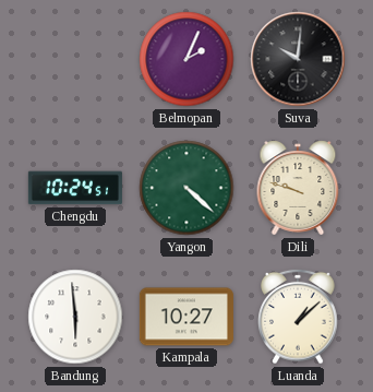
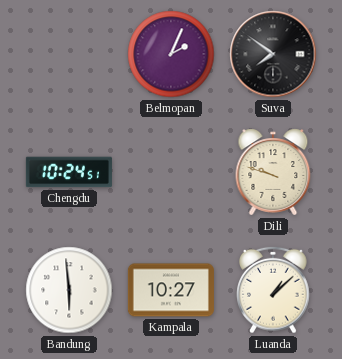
Suva: 10:01 -> 7:51
Yangon: 4:22 -> none
